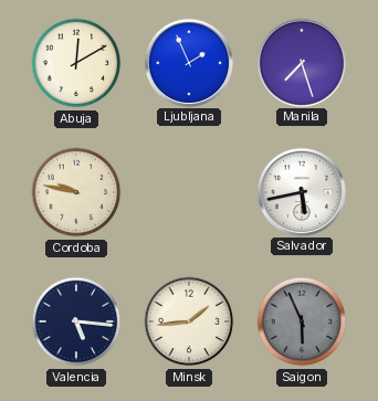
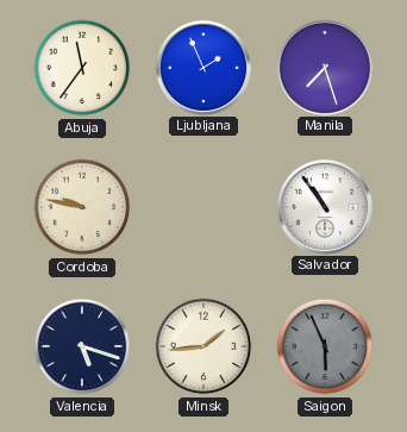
Abuja: 12:10 -> 11:36
Salvador: 5:43 -> 10:54
Valencia: 5:16 -> 5:18
